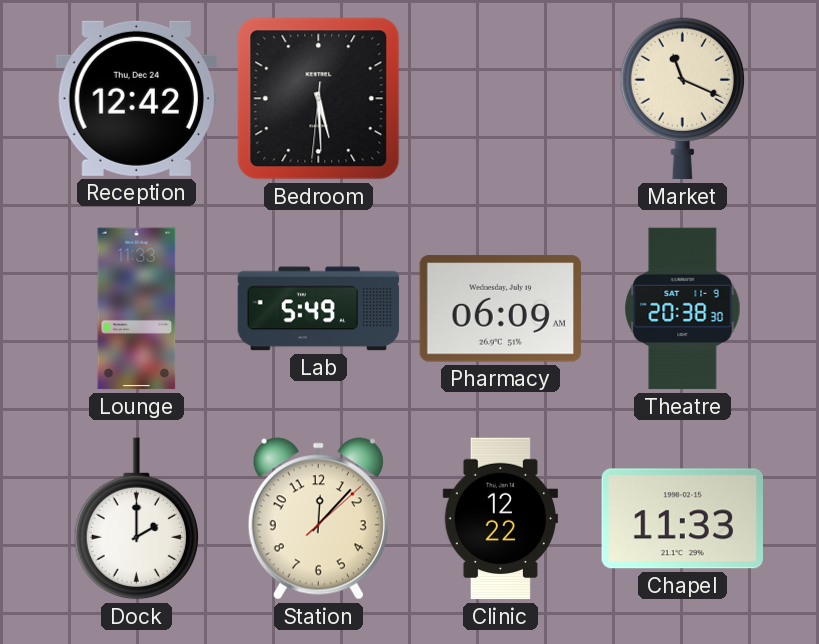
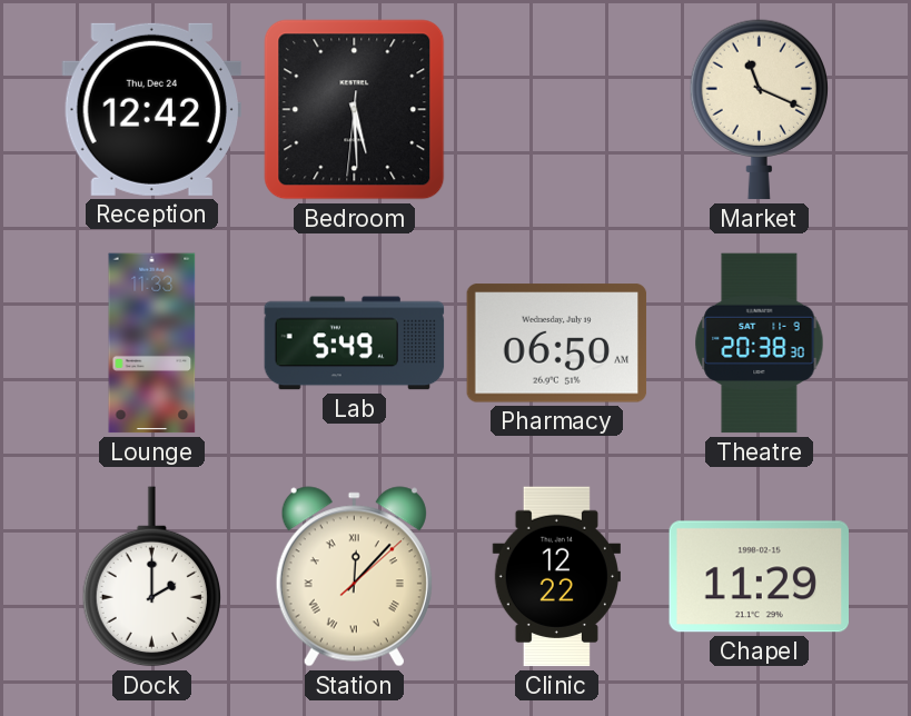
Pharmacy: 06:09 -> 06:50
Station numerals: Arabic -> Roman
Chapel: 11:33 -> 11:29
